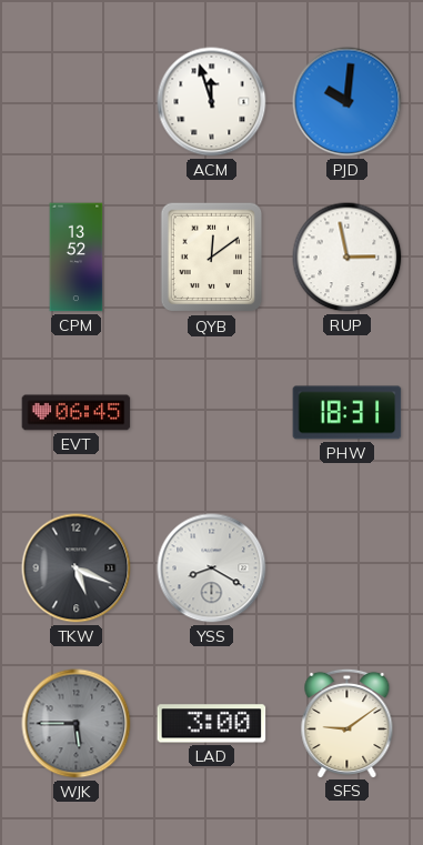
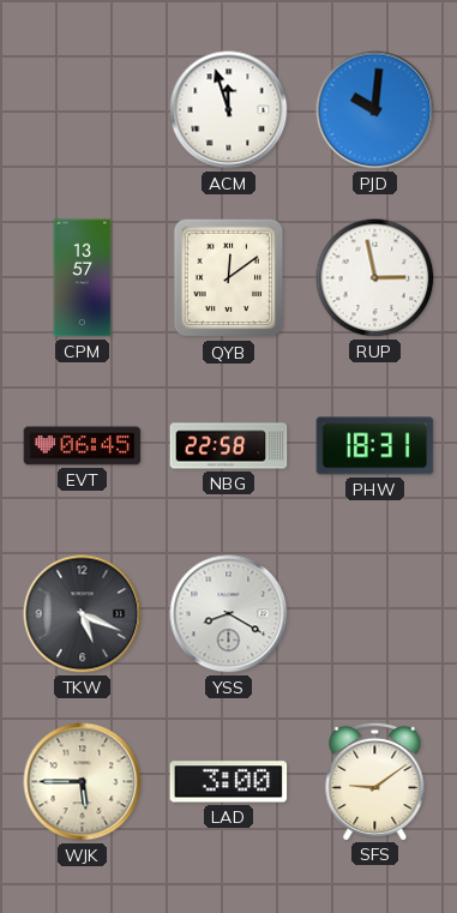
CPM: 13:52 -> 13:57
NBG: none -> 22:58
WJK dial: grey -> cream
